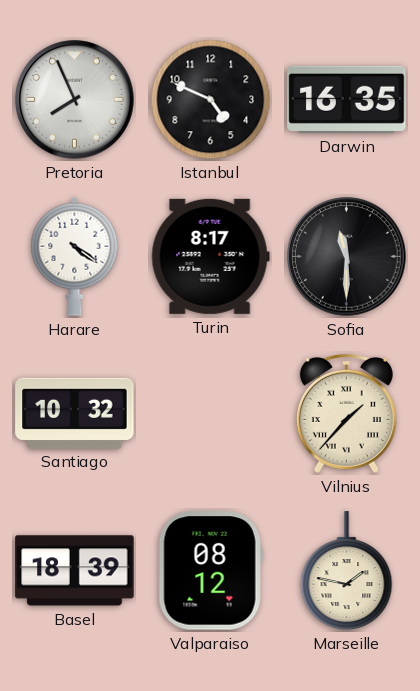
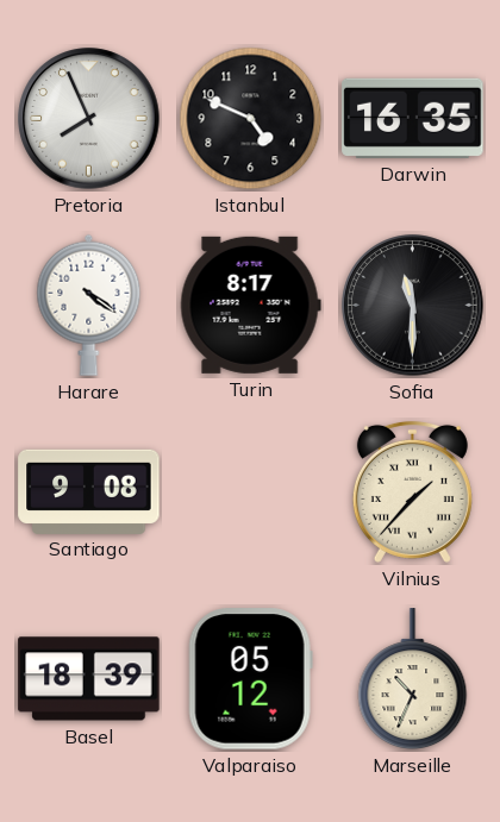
Santiago: 10:32 -> 9:08
Valparaiso: 08:12 -> 05:12
Marseille: 1:47 -> 10:34
